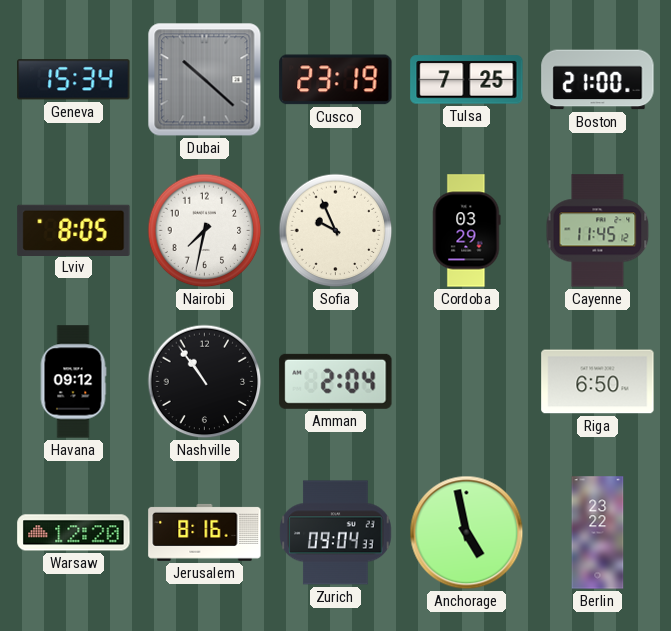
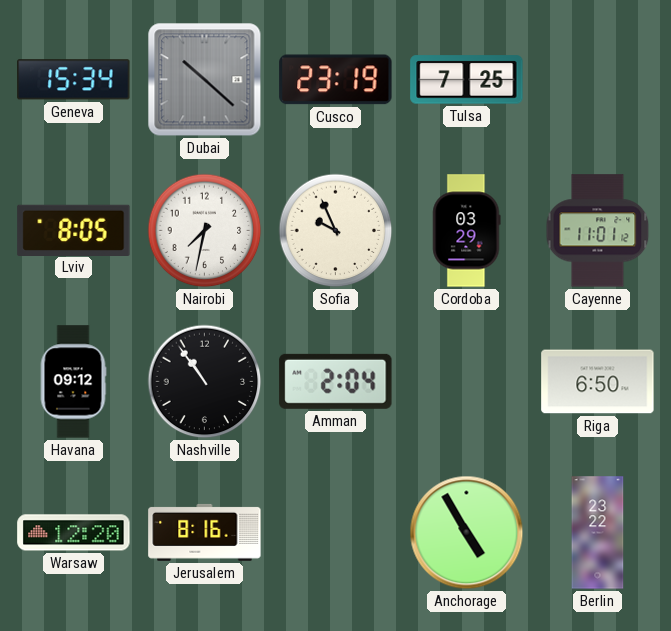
Boston: 21:00 -> none
Cayenne: 11:45 -> 11:01
Zurich: 09:04 -> none
Anchorage: 4:58 -> 4:55
